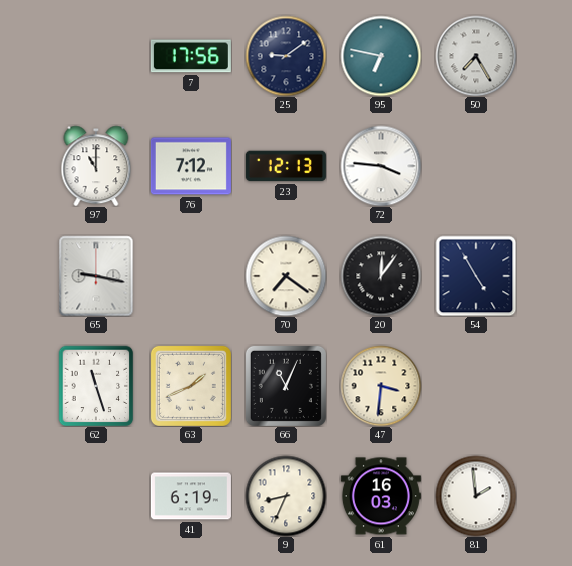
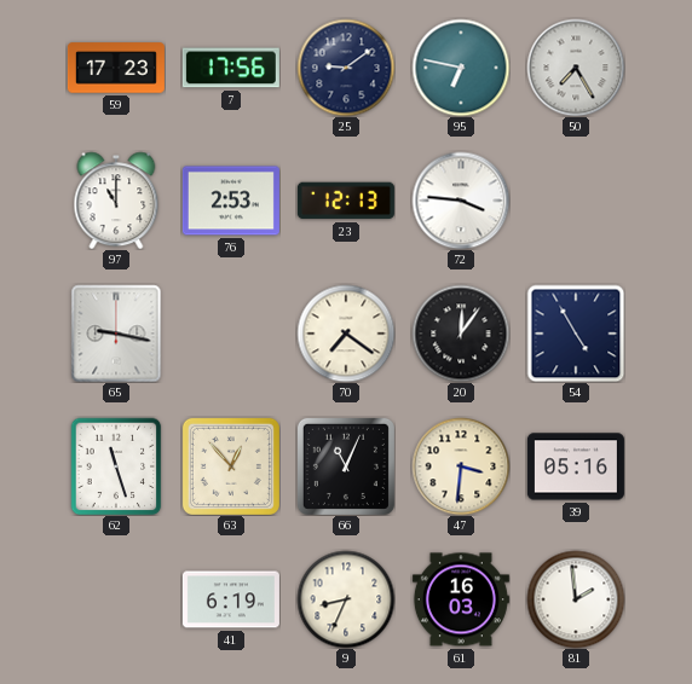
59: none -> 17:23
76: 7:12 -> 2:53
63: 1:41 -> 12:53
39: none -> 05:16
